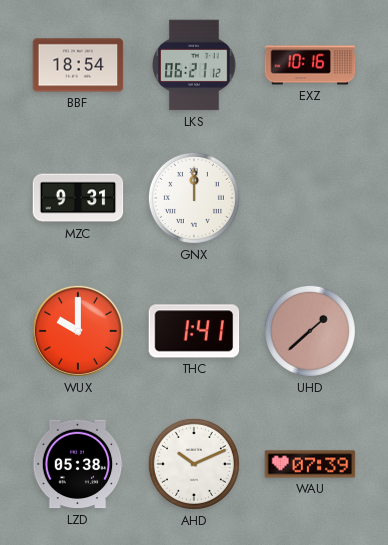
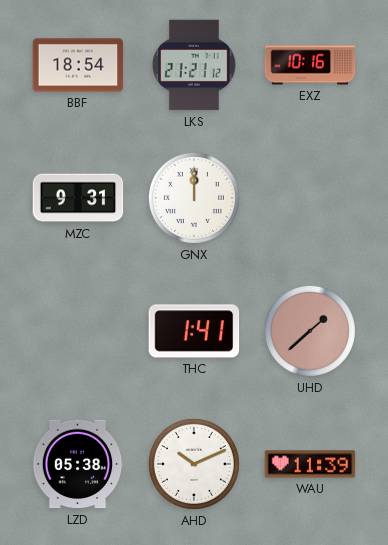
LKS: 06:21 -> 21:21
WUX: 10:00 -> none
WAU: 07:39 -> 11:39
